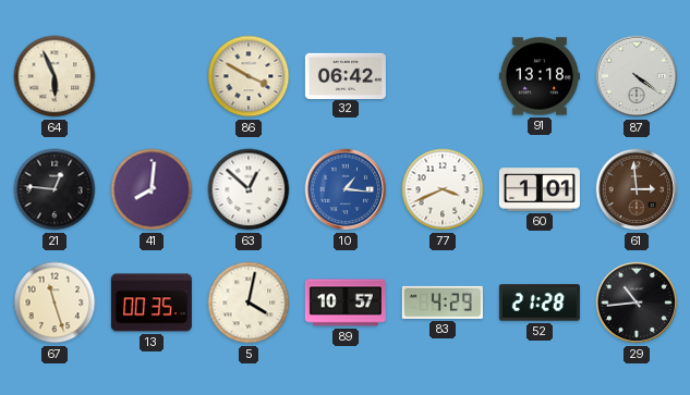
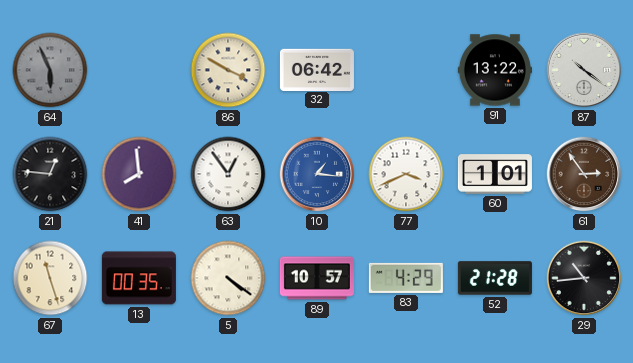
64 dial: cream -> grey
91: 13:18 -> 13:22
87: 4:21 -> 10:21
41: 8:01 -> 7:59
63: 12:52 -> 12:54
61: 2:59 -> 2:54
5: 4:02 -> 4:21
